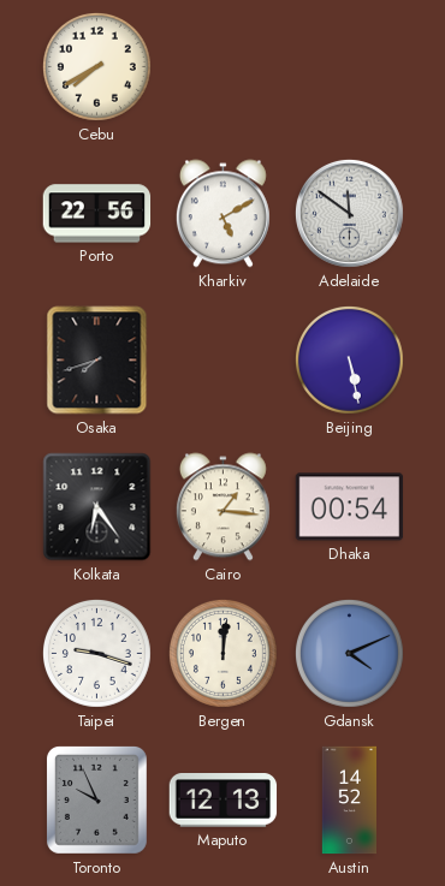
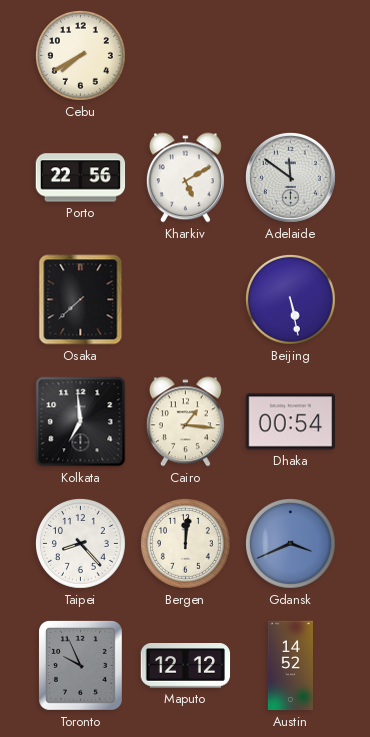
Osaka: 7:42 -> 7:38
Kolkata: 6:24 -> 6:59
Taipei: 9:18 -> 8:23
Gdansk: 4:11 -> 3:41
Maputo: 12:13 -> 12:12
